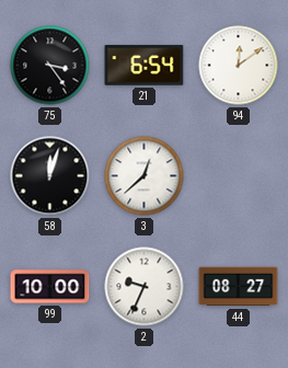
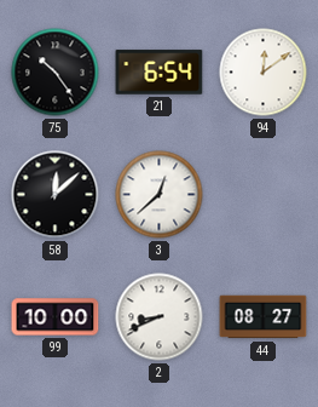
75: 3:24 -> 10:24
58: 12:03 -> 12:08
2: 9:34 -> 8:41
